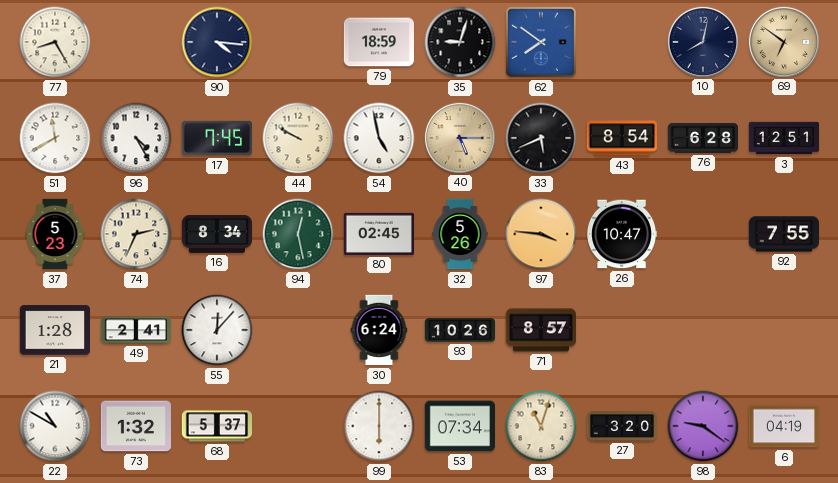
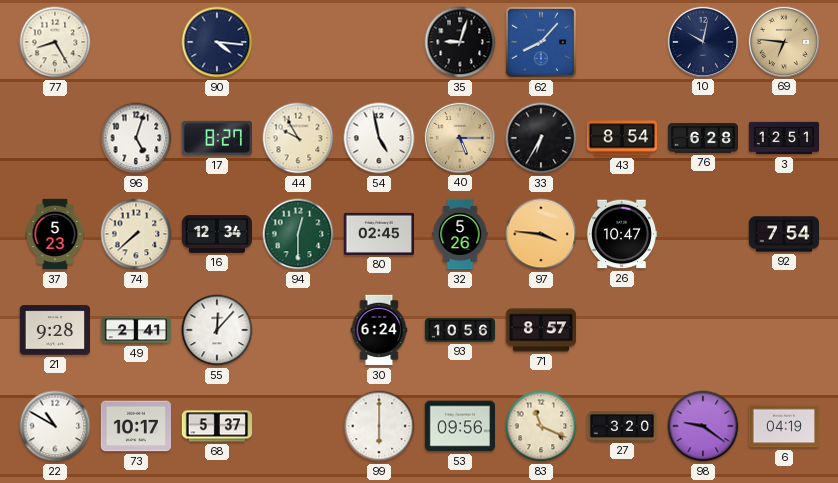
79: 18:59 -> none
62: 7:51 -> 8:07
10: 8:02 -> 10:02
69: 6:51 -> 6:46
51: 11:40 -> none
96: 4:25 -> 5:03
17: 7:45 -> 8:27
44: 9:50 -> 9:55
33: 5:41 -> 6:35
74: 2:34 -> 7:38
16: 8:34 -> 12:34
94: 12:28 -> 12:30
92: 7:55 -> 7:54
21: 1:28 -> 9:28
93: 10:26 -> 10:56
73: 1:32 -> 10:17
53: 07:34 -> 09:56
83: 11:03 -> 11:19
